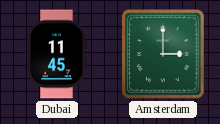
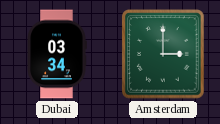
Dubai: 11:45 -> 03:34
